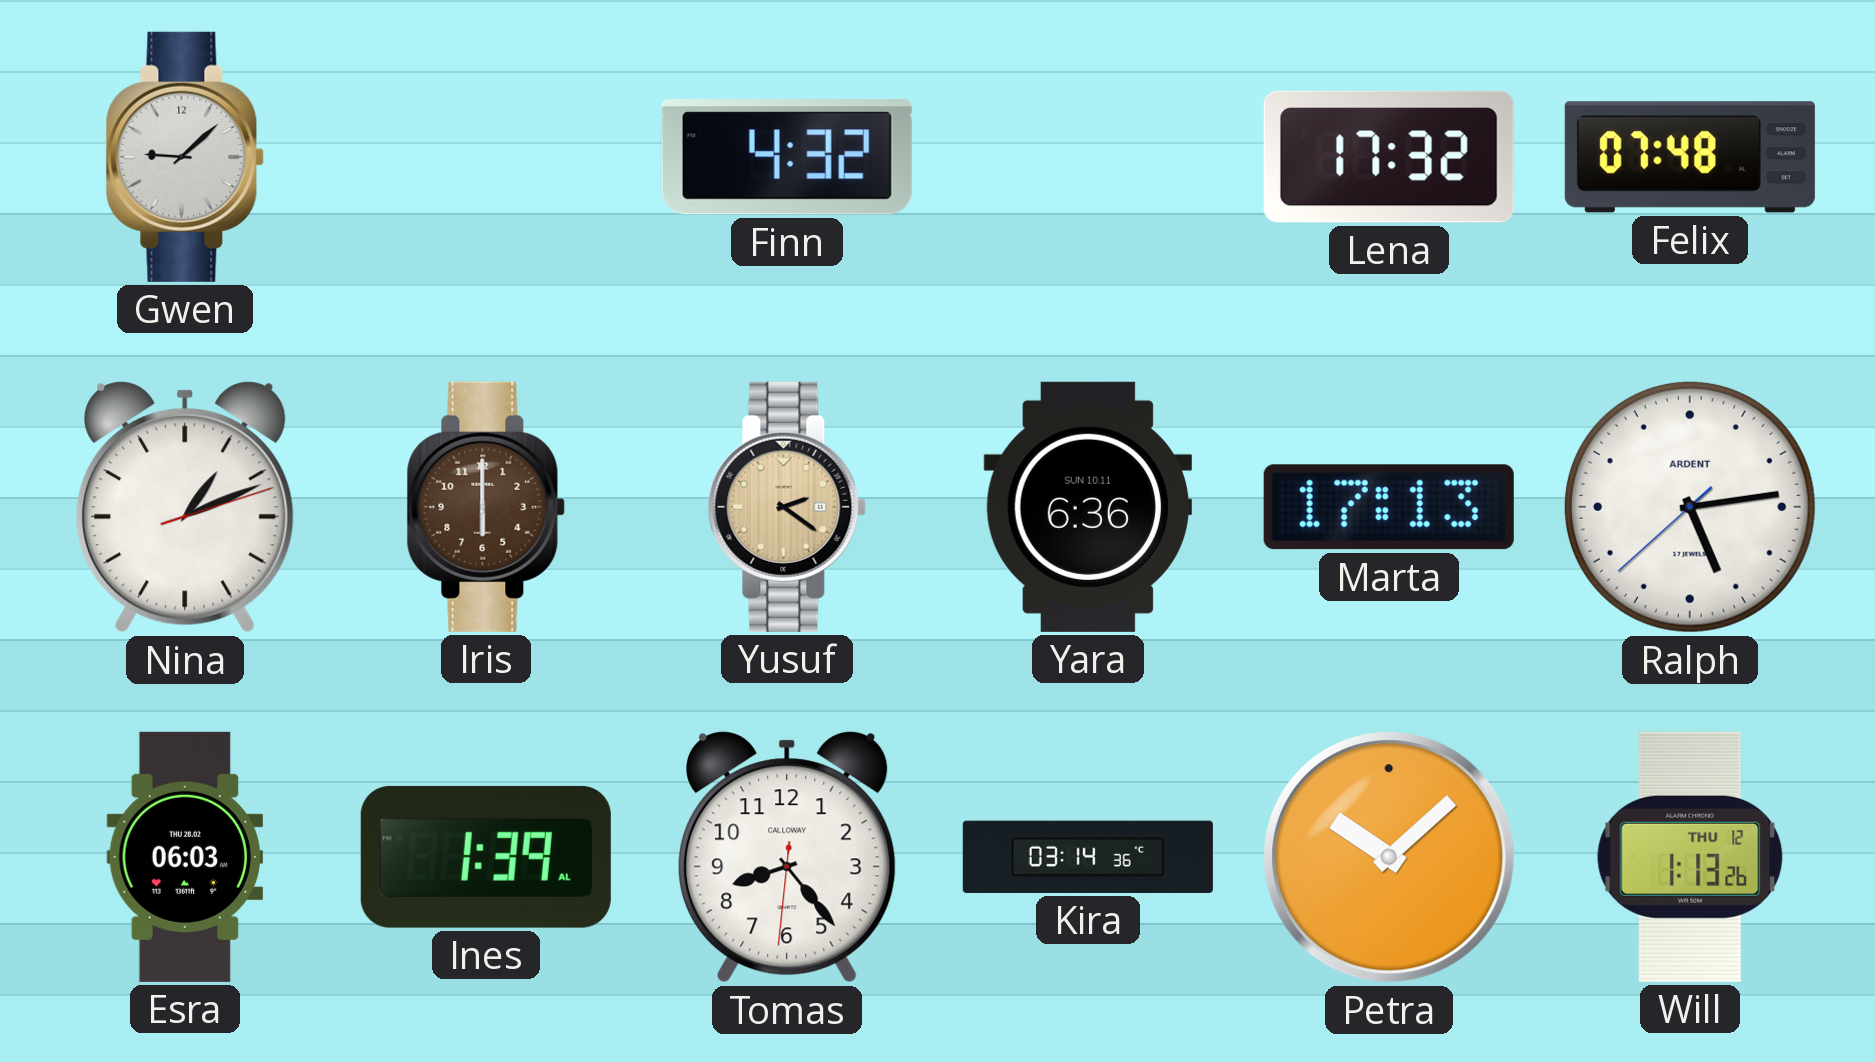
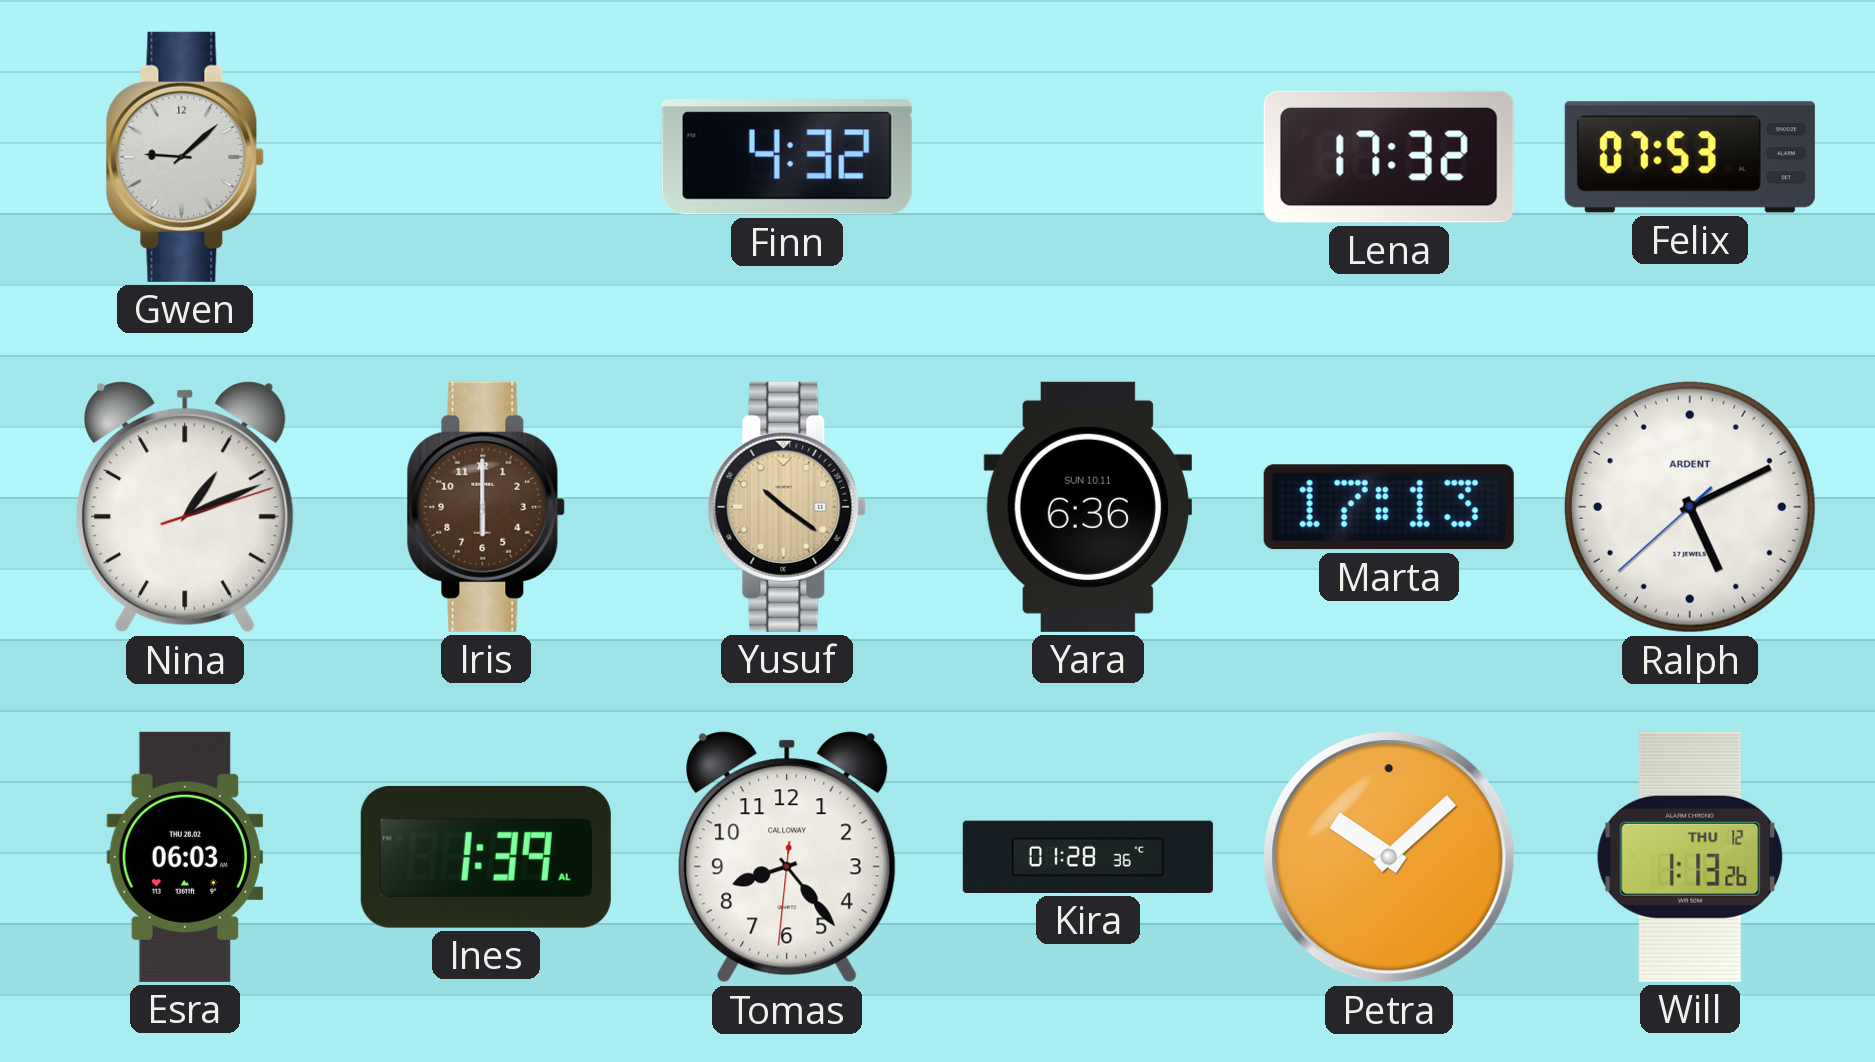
Felix: 07:48 -> 07:53
Yusuf: 2:21 -> 10:21
Ralph: 5:13 -> 5:10
Kira: 03:14 -> 01:28
